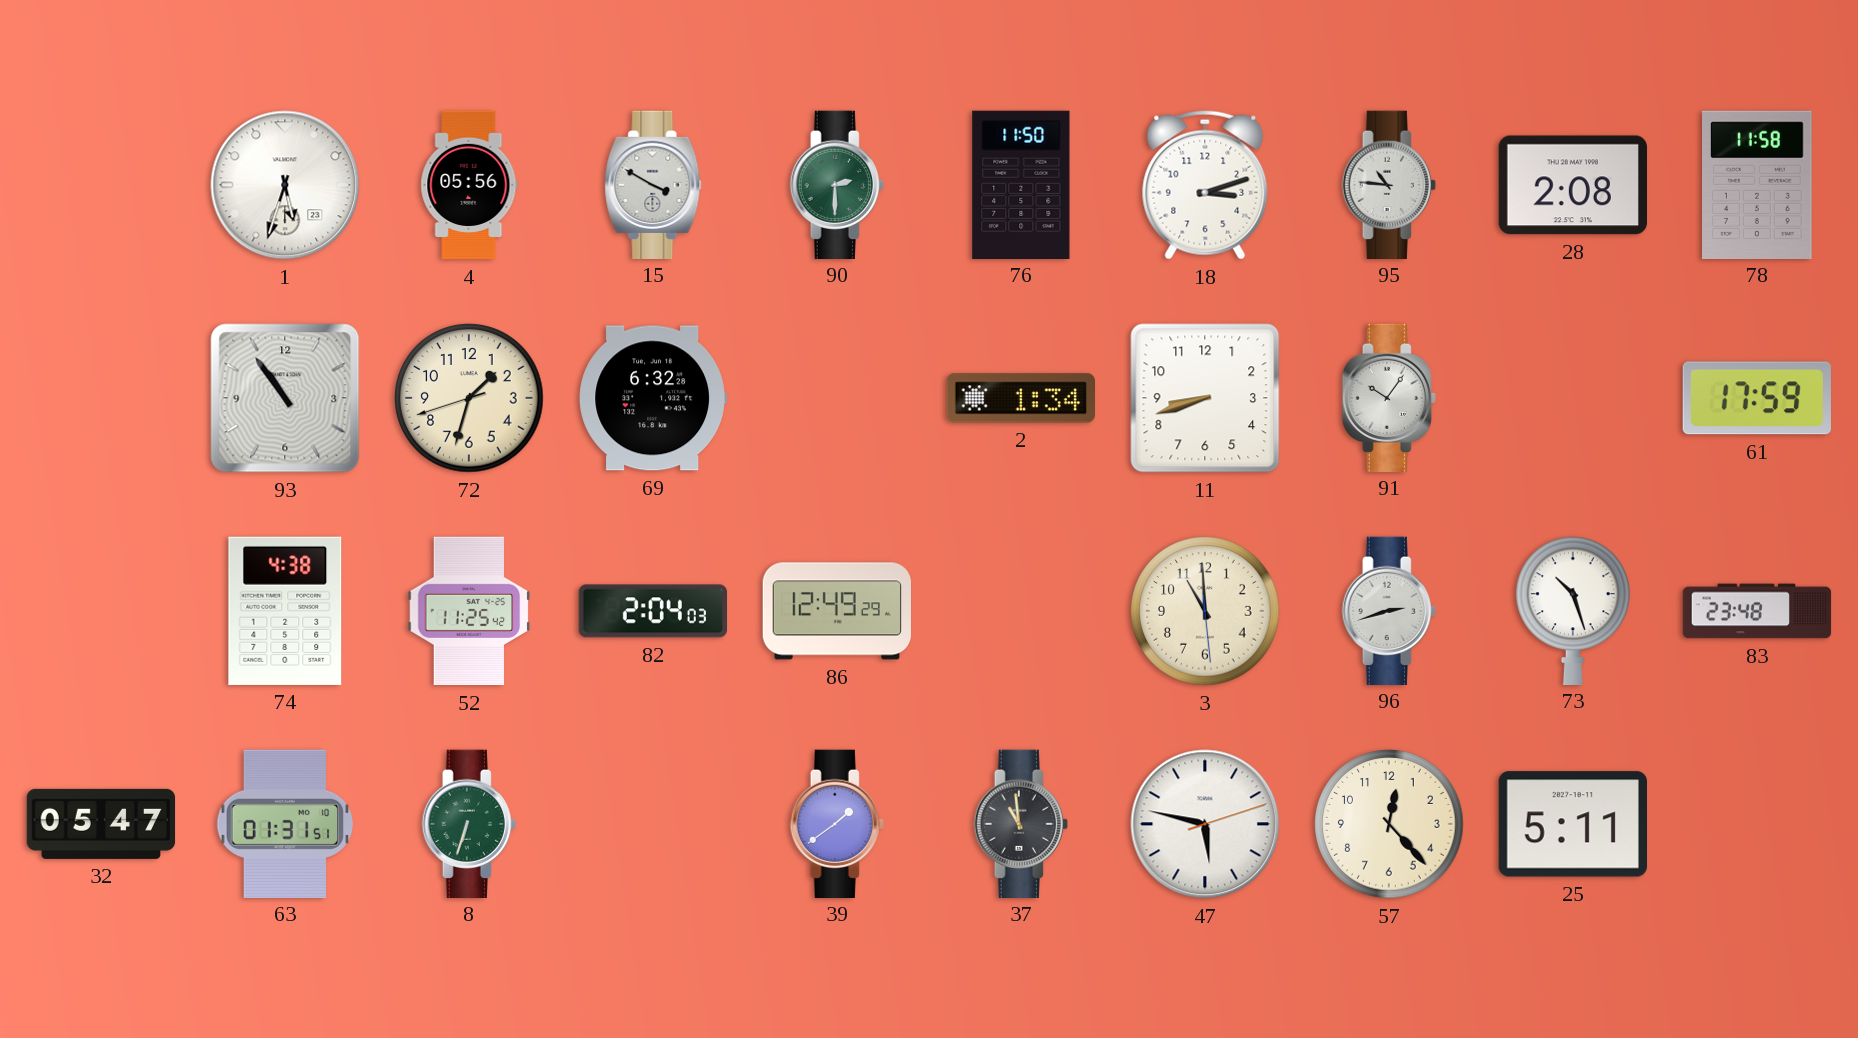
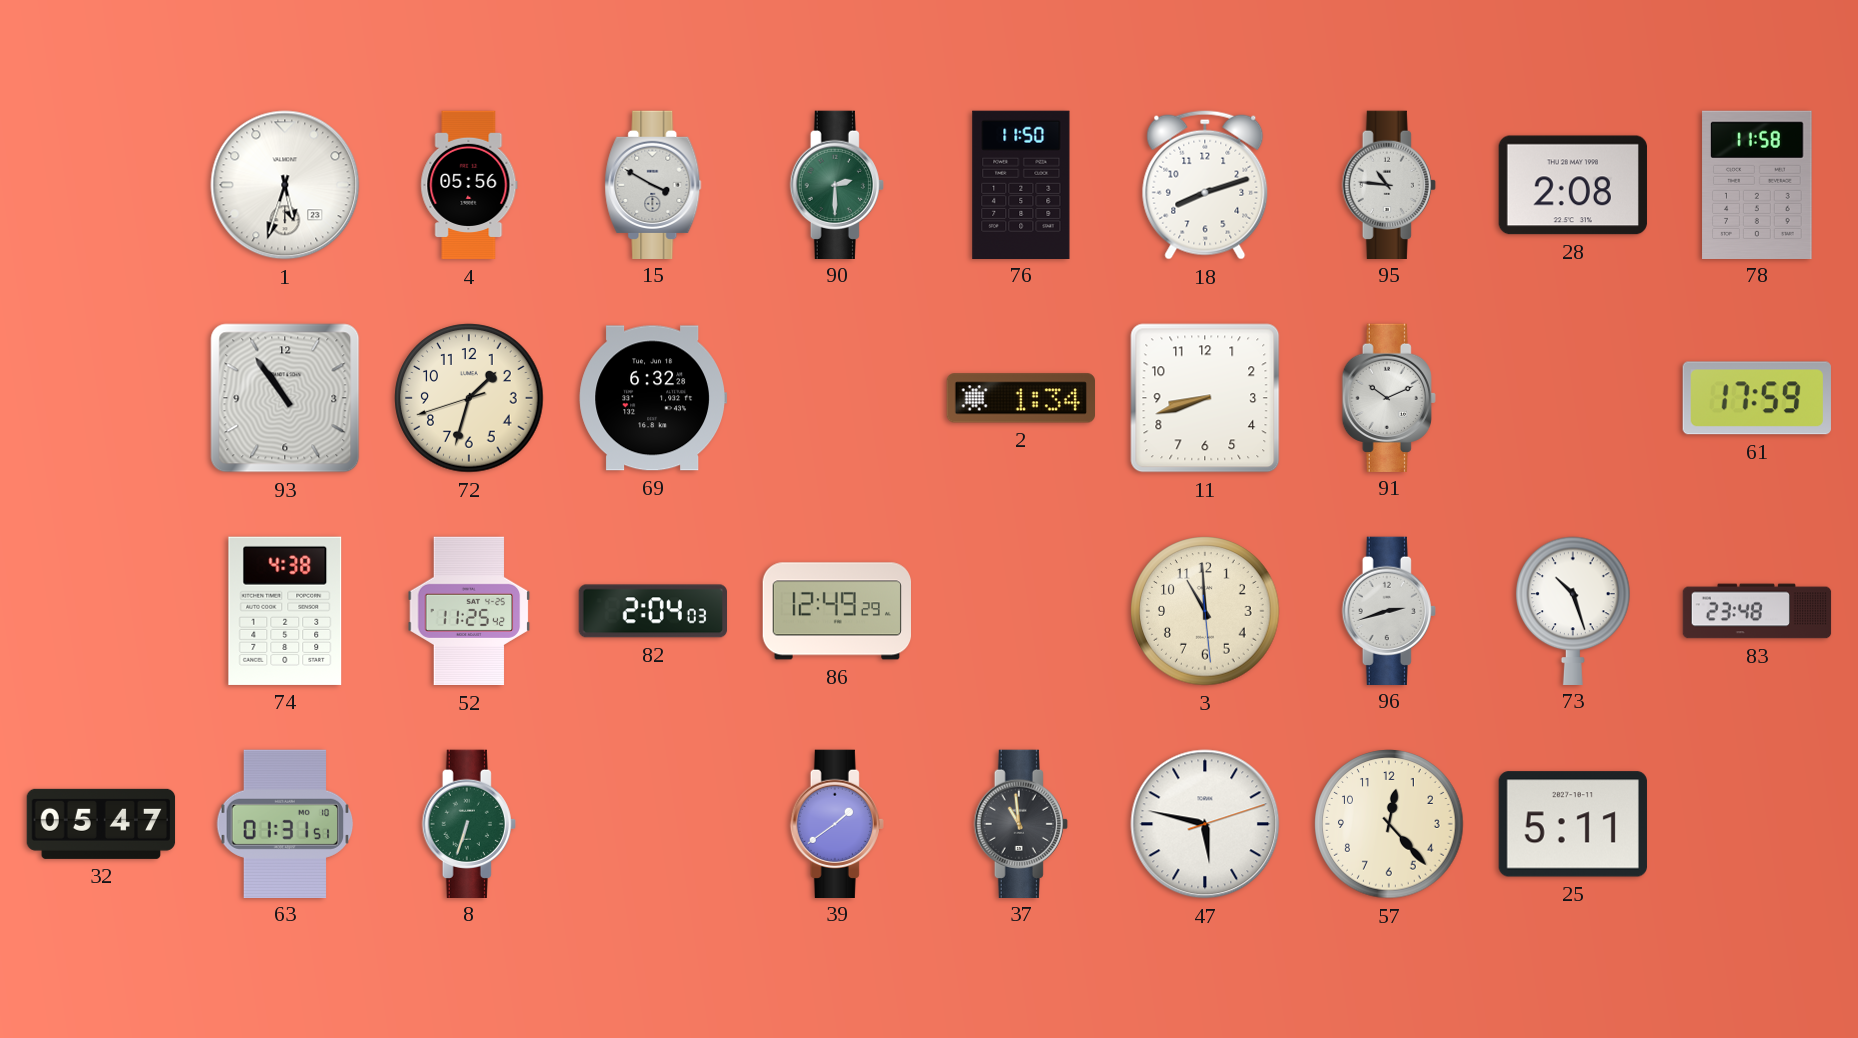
18: 3:12 -> 8:12
91: 10:06 -> 10:11
